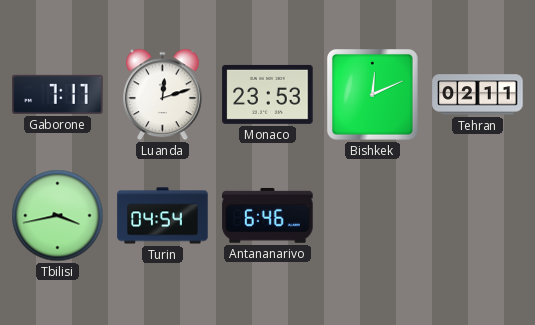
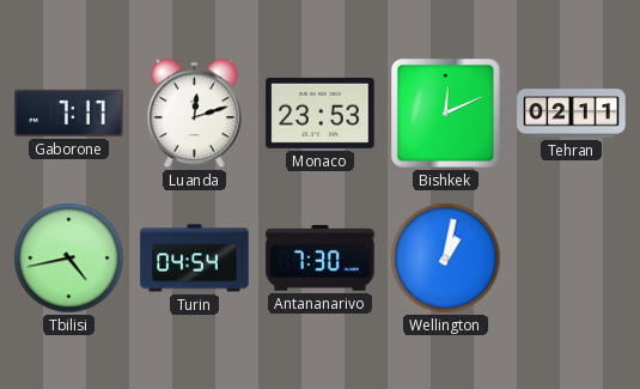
Tbilisi: 3:43 -> 4:43
Antananarivo: 6:46 -> 7:30
Wellington: none -> 1:02
